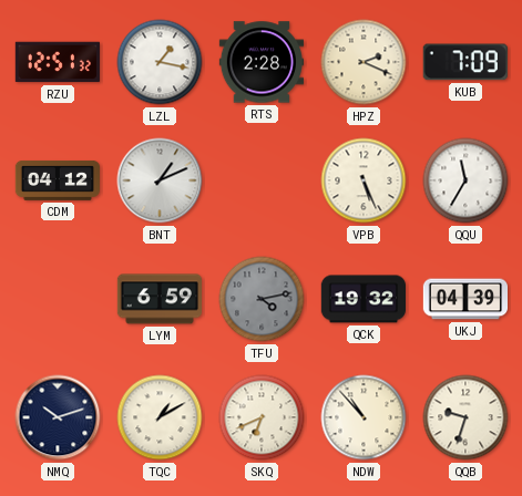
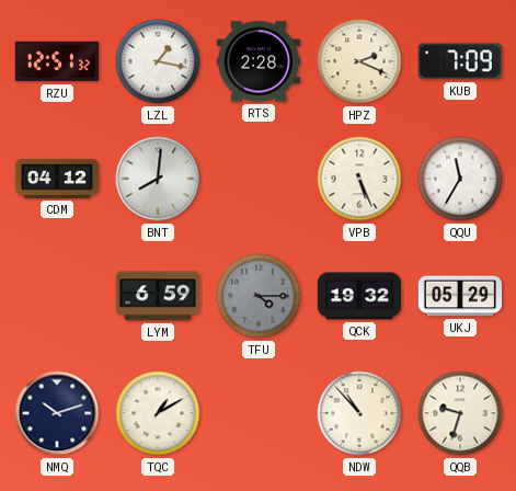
BNT: 1:11 -> 8:01
TFU: 4:13 -> 4:15
UKJ: 04:39 -> 05:29
SKQ: 6:41 -> none
